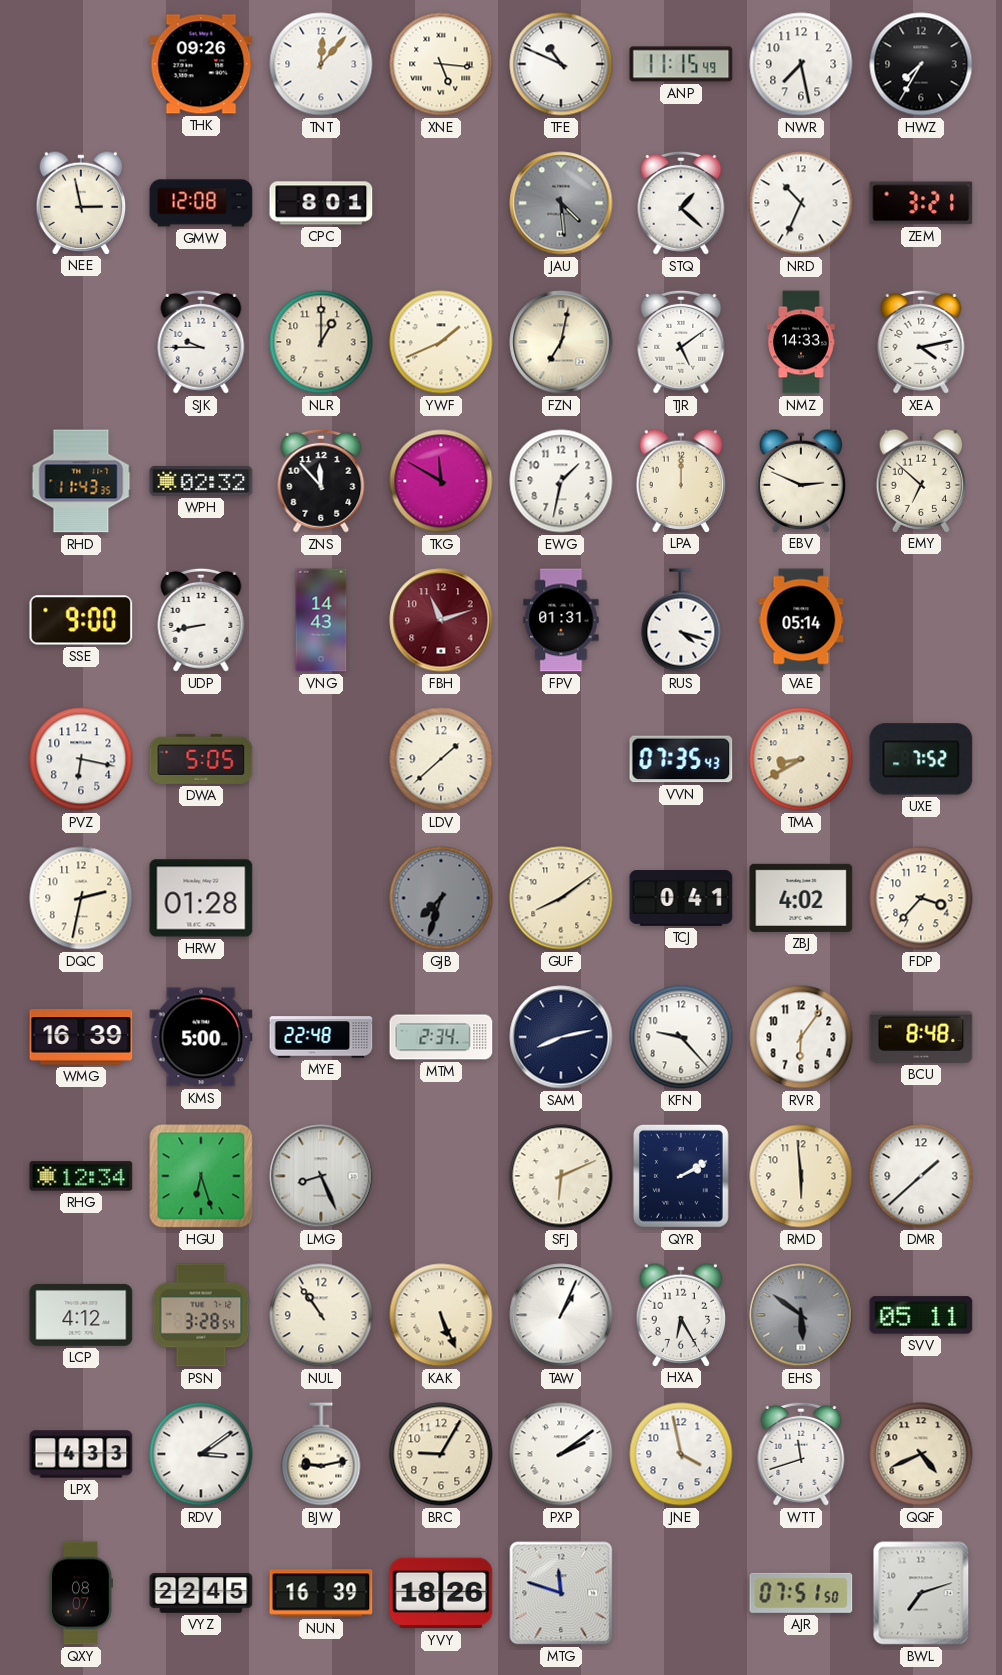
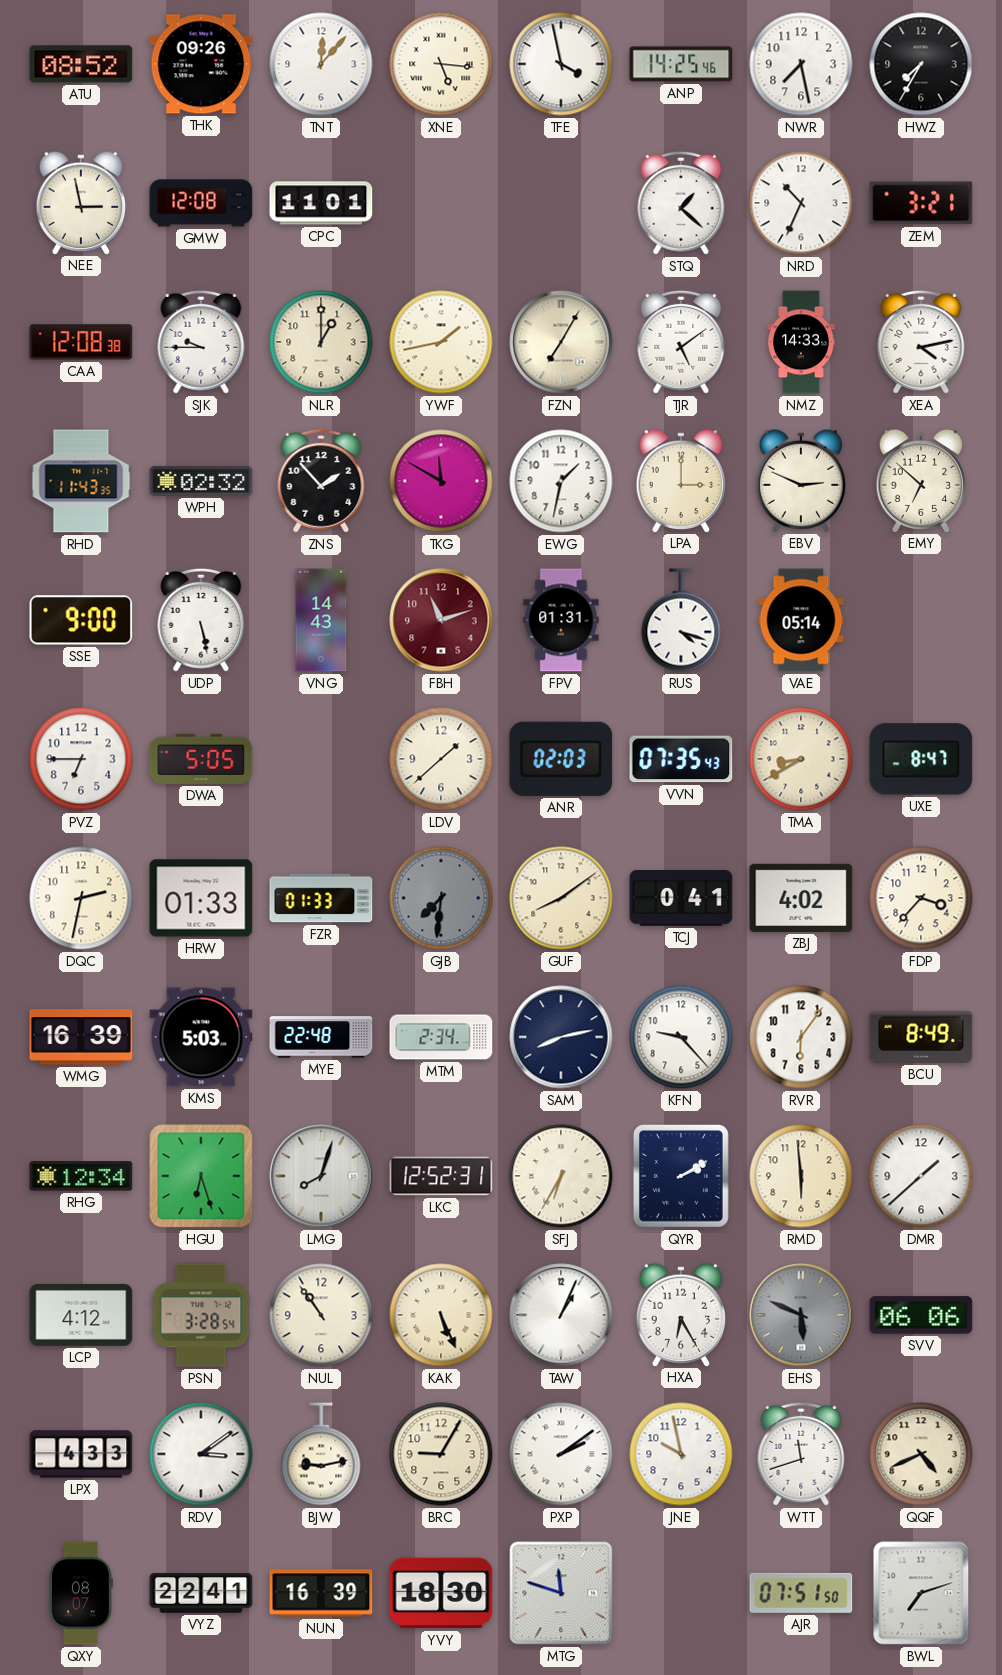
ATU: none -> 08:52
TFE: 10:49 -> 3:58
ANP: 11:15 -> 14:25
CPC: 8:01 -> 11:01
JAU: 4:29 -> none
CAA: none -> 12:08
YWF: 1:41 -> 1:43
FZN: 7:02 -> 7:05
ZNS: 11:53 -> 1:53
LPA: 12:00 -> 3:00
UDP: 8:43 -> 5:28
PVZ: 6:17 -> 6:45
ANR: none -> 02:03
UXE: 7:52 -> 8:47
HRW: 01:28 -> 01:33
FZR: none -> 01:33
GJB: 7:33 -> 7:31
KMS: 5:00 -> 5:03
BCU: 8:48 -> 8:49
LMG: 8:26 -> 8:03
LKC: none -> 12:52
SFJ: 6:11 -> 6:35
EHS: 5:51 -> 5:49
SVV: 05:11 -> 06:06
JNE: 3:58 -> 9:58
VYZ: 22:45 -> 22:41
YVY: 18:26 -> 18:30
